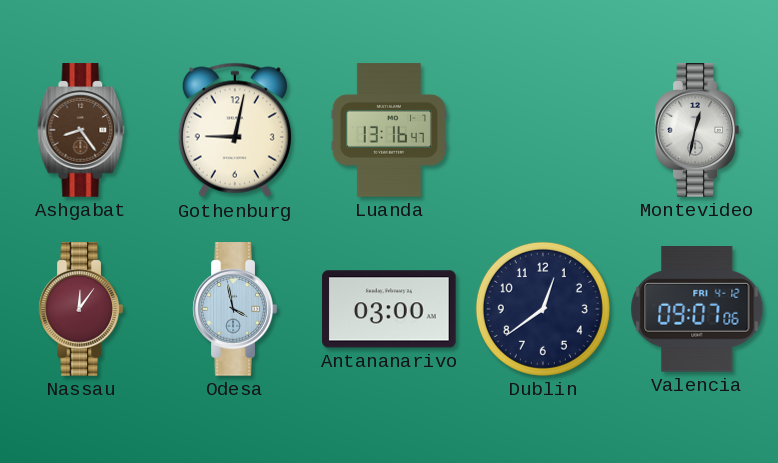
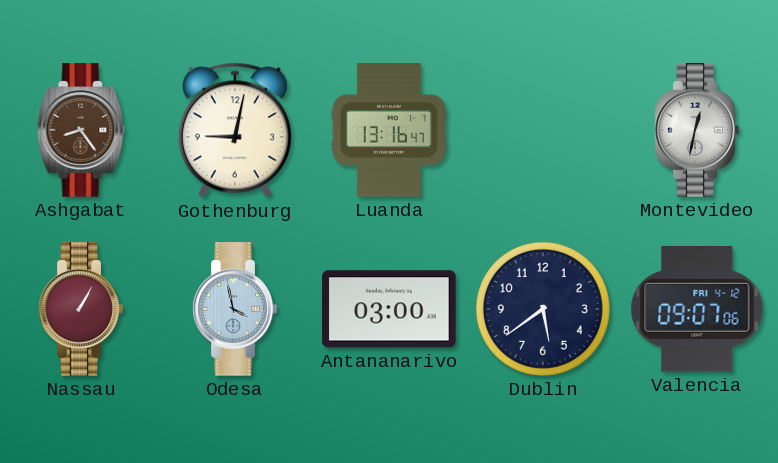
Nassau: 12:06 -> 1:05
Dublin: 12:39 -> 5:39
